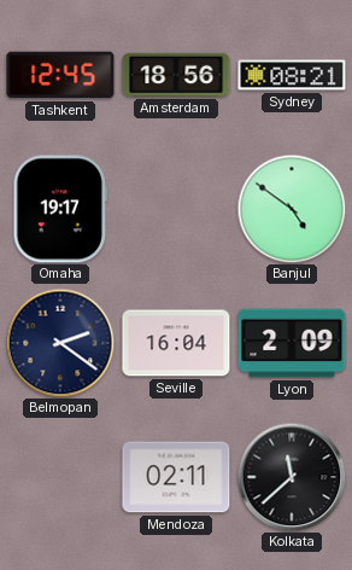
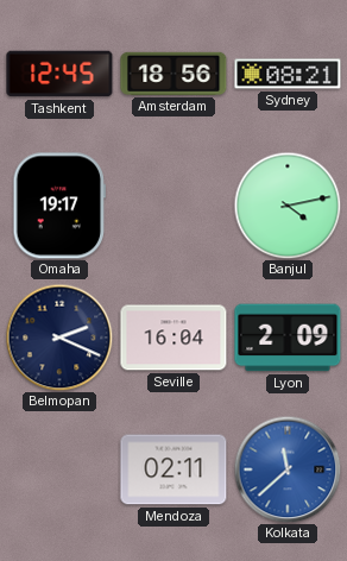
Banjul: 4:51 -> 4:13
Belmopan: 2:21 -> 2:19
Kolkata dial: black -> blue
